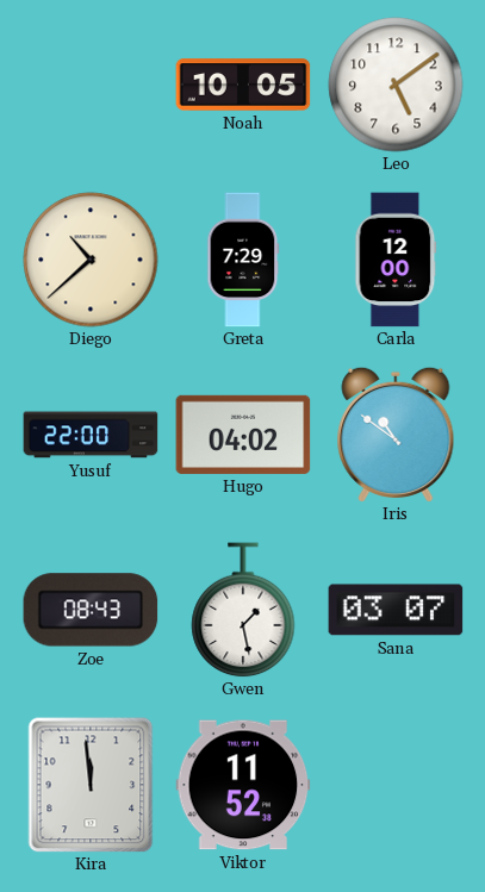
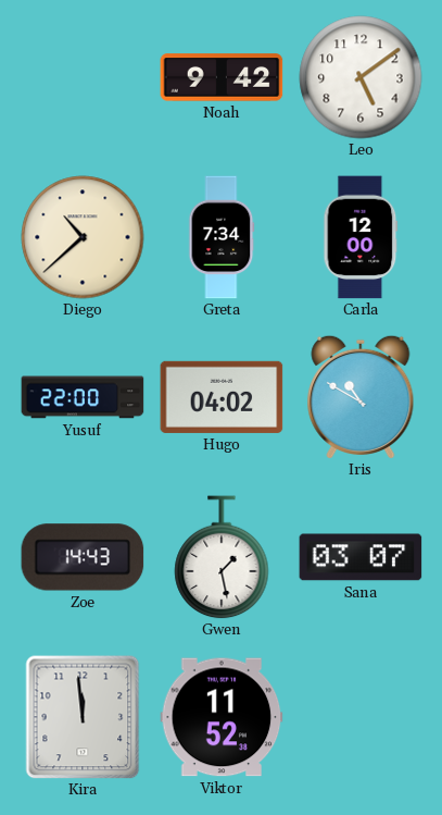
Noah: 10:05 -> 9:42
Greta: 7:29 -> 7:34
Iris: 10:51 -> 10:50
Zoe: 08:43 -> 14:43
